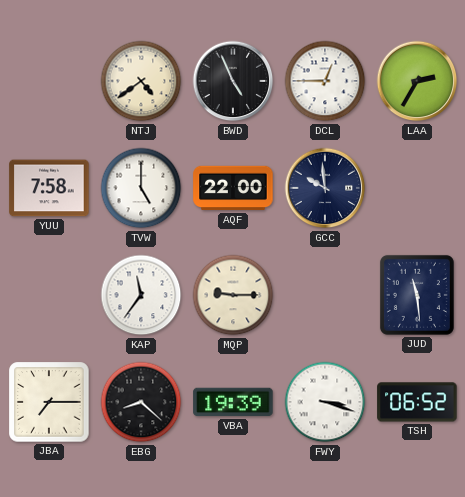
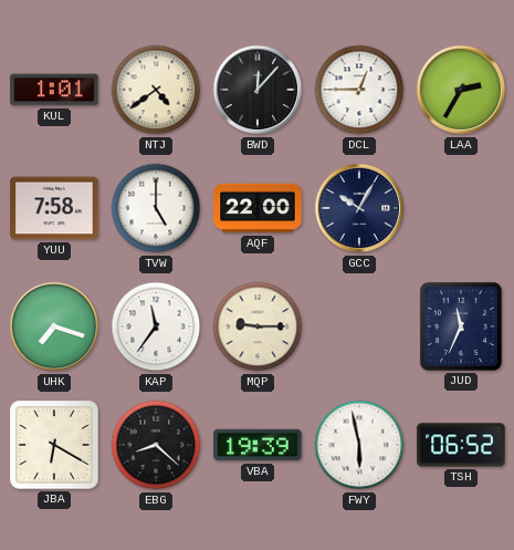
KUL: none -> 1:01
BWD: 4:56 -> 12:07
GCC: 9:59 -> 10:05
UHK: none -> 7:18
JUD: 11:29 -> 11:34
JBA: 7:15 -> 6:20
FWY: 3:18 -> 5:58
